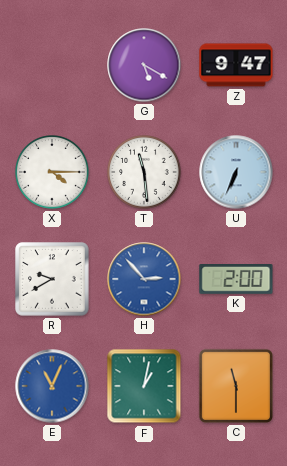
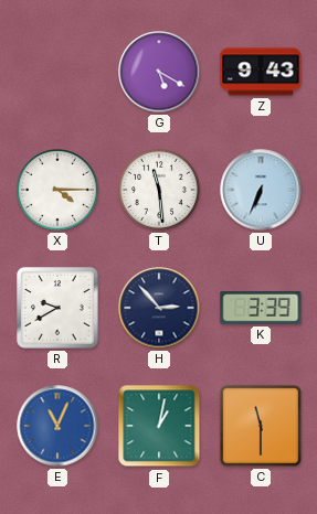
Z: 9:47 -> 9:43
H dial: blue -> navy
K: 2:00 -> 3:39
